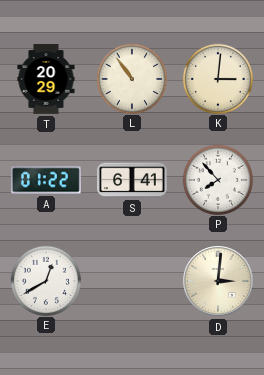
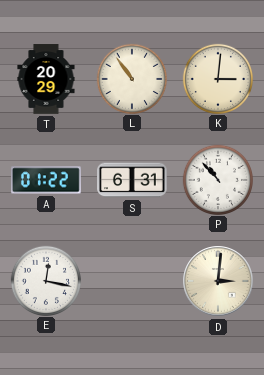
S: 6:41 -> 6:31
P: 7:53 -> 10:53
E: 12:40 -> 12:17
